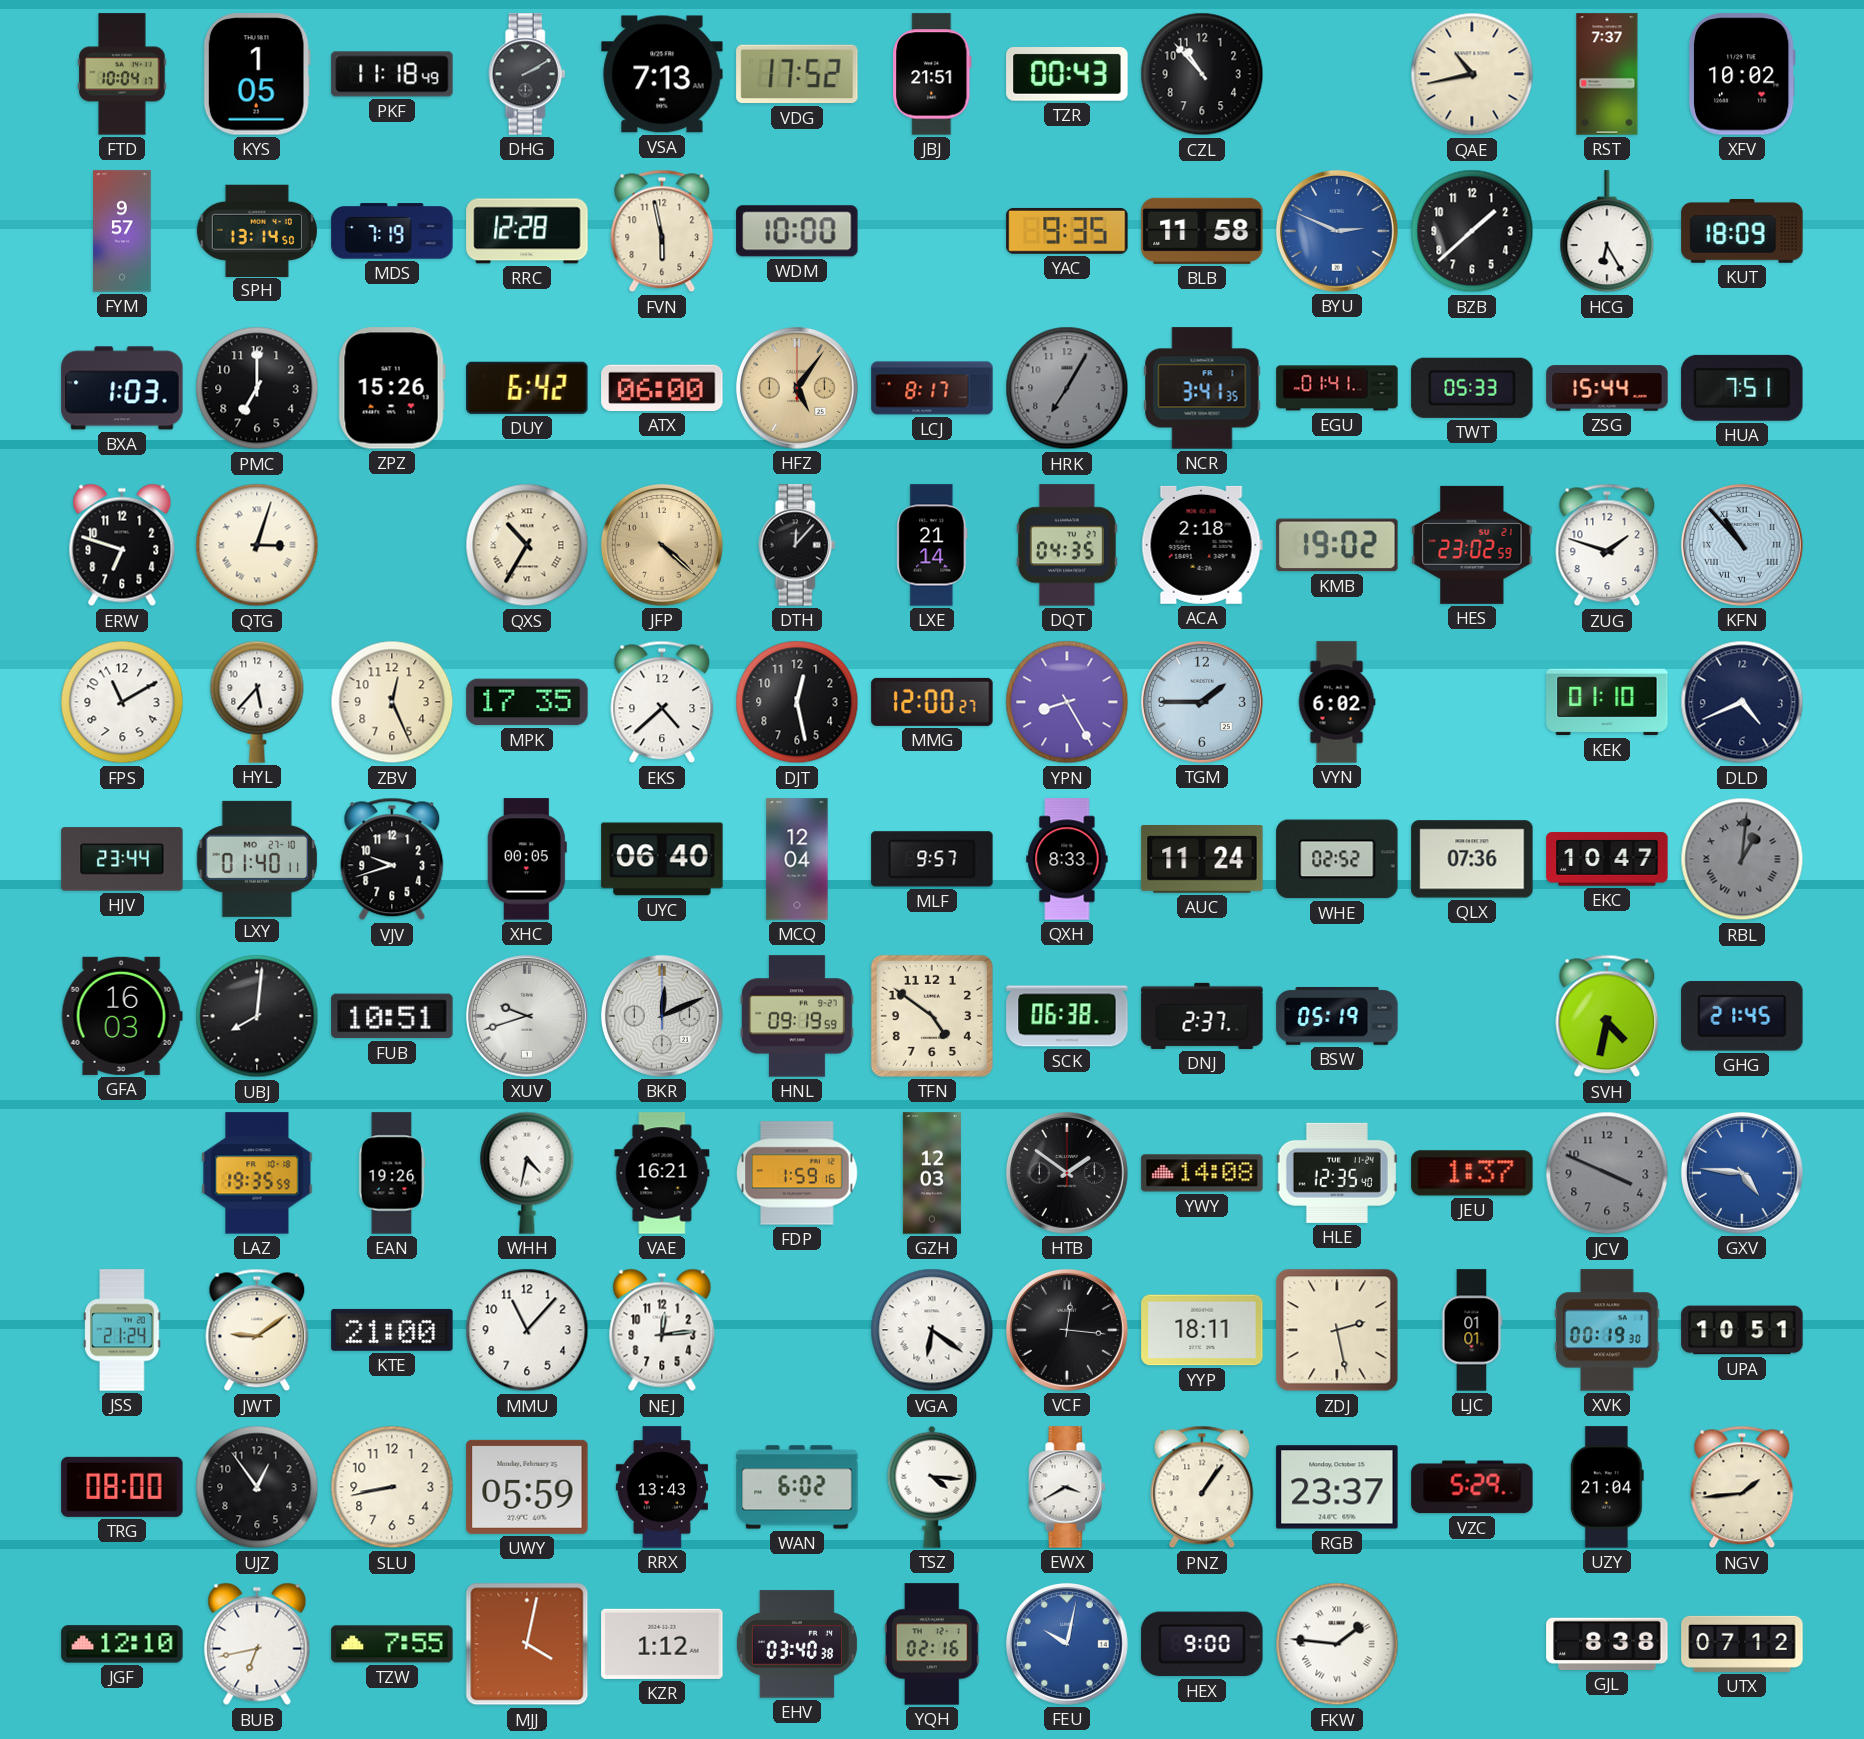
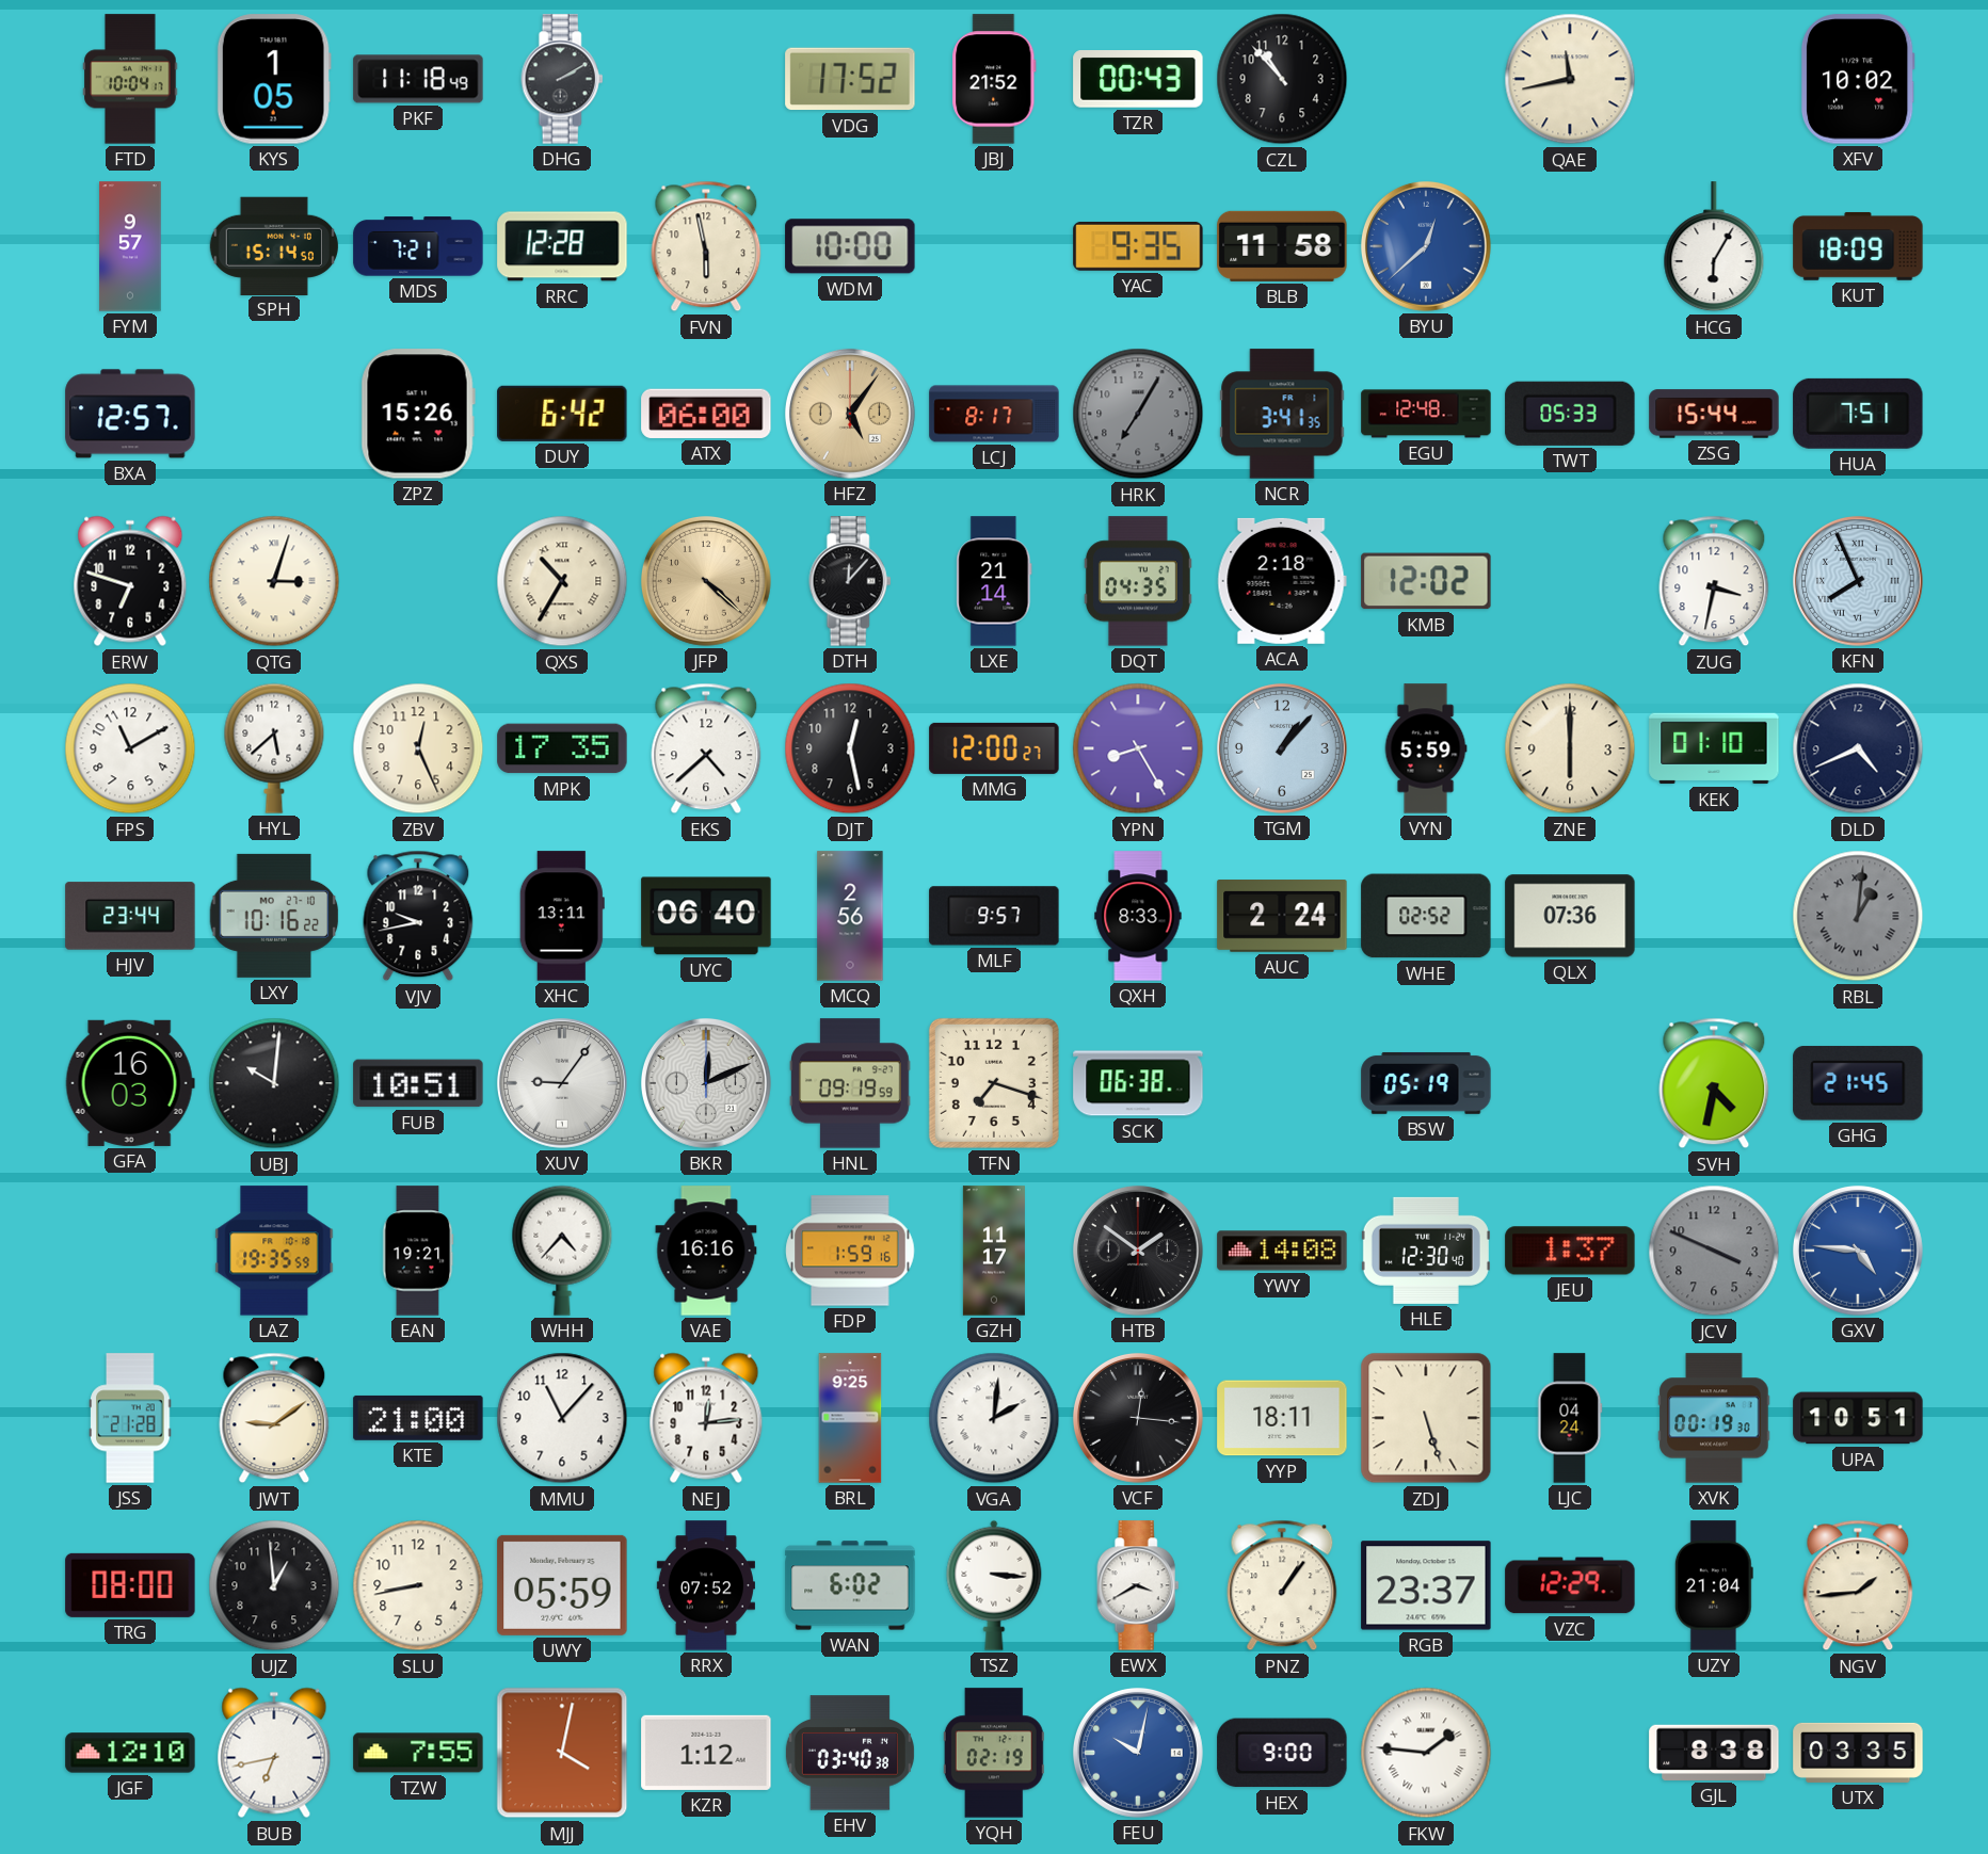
VSA: 7:13 -> none
JBJ: 21:51 -> 21:52
QAE: 10:43 -> 11:43
RST: 7:37 -> none
SPH: 13:14 -> 15:14
MDS: 7:19 -> 7:21
BYU: 2:49 -> 12:38
BZB: 1:38 -> none
HCG: 6:25 -> 6:05
BXA: 1:03 -> 12:57
PMC: 7:00 -> none
EGU: 01:41 -> 12:48
KMB: 19:02 -> 12:02
HES: 23:02 -> none
ZUG: 1:48 -> 3:32
KFN: 10:53 -> 7:56
HYL: 5:37 -> 5:38
TGM: 1:45 -> 1:07
VYN: 6:02 -> 5:59
ZNE: none -> 6:00
LXY: 01:40 -> 10:16
VJV: 9:42 -> 9:43
XHC: 00:05 -> 13:11
MCQ: 12:04 -> 2:56
AUC: 11:24 -> 2:24
EKC: 10:47 -> none
UBJ: 8:01 -> 10:01
XUV: 9:42 -> 9:06
TFN: 4:51 -> 7:18
DNJ: 2:37 -> none
EAN: 19:26 -> 19:21
WHH: 4:32 -> 4:37
VAE: 16:21 -> 16:16
GZH: 12:03 -> 11:17
HLE: 12:35 -> 12:30
JSS: 21:24 -> 21:28
BRL: none -> 9:25
VGA: 6:21 -> 2:01
ZDJ: 2:28 -> 5:27
LJC: 01:01 -> 04:24
UJZ: 12:54 -> 12:59
RRX: 13:43 -> 07:52
TSZ: 4:16 -> 3:16
VZC: 5:29 -> 12:29
YQH: 02:16 -> 02:19
UTX: 07:12 -> 03:35
